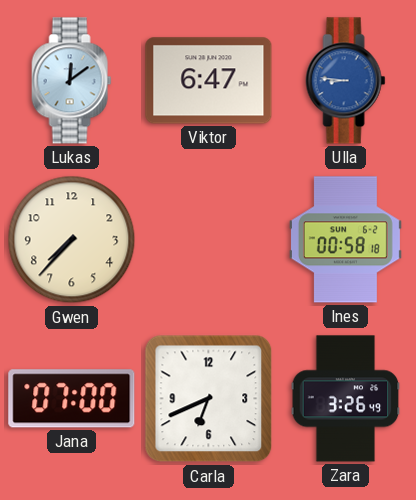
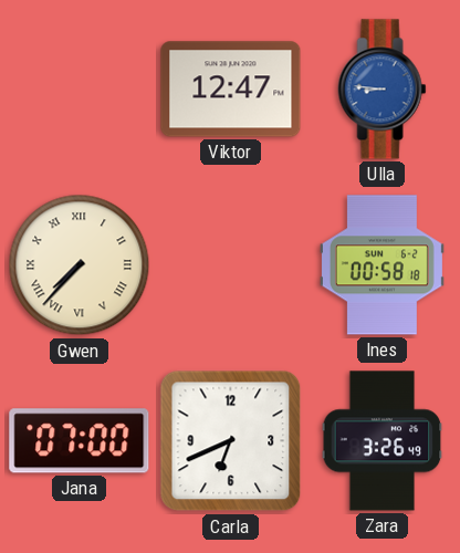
Lukas: 12:09 -> none
Viktor: 6:47 -> 12:47
Gwen numerals: Arabic -> Roman
